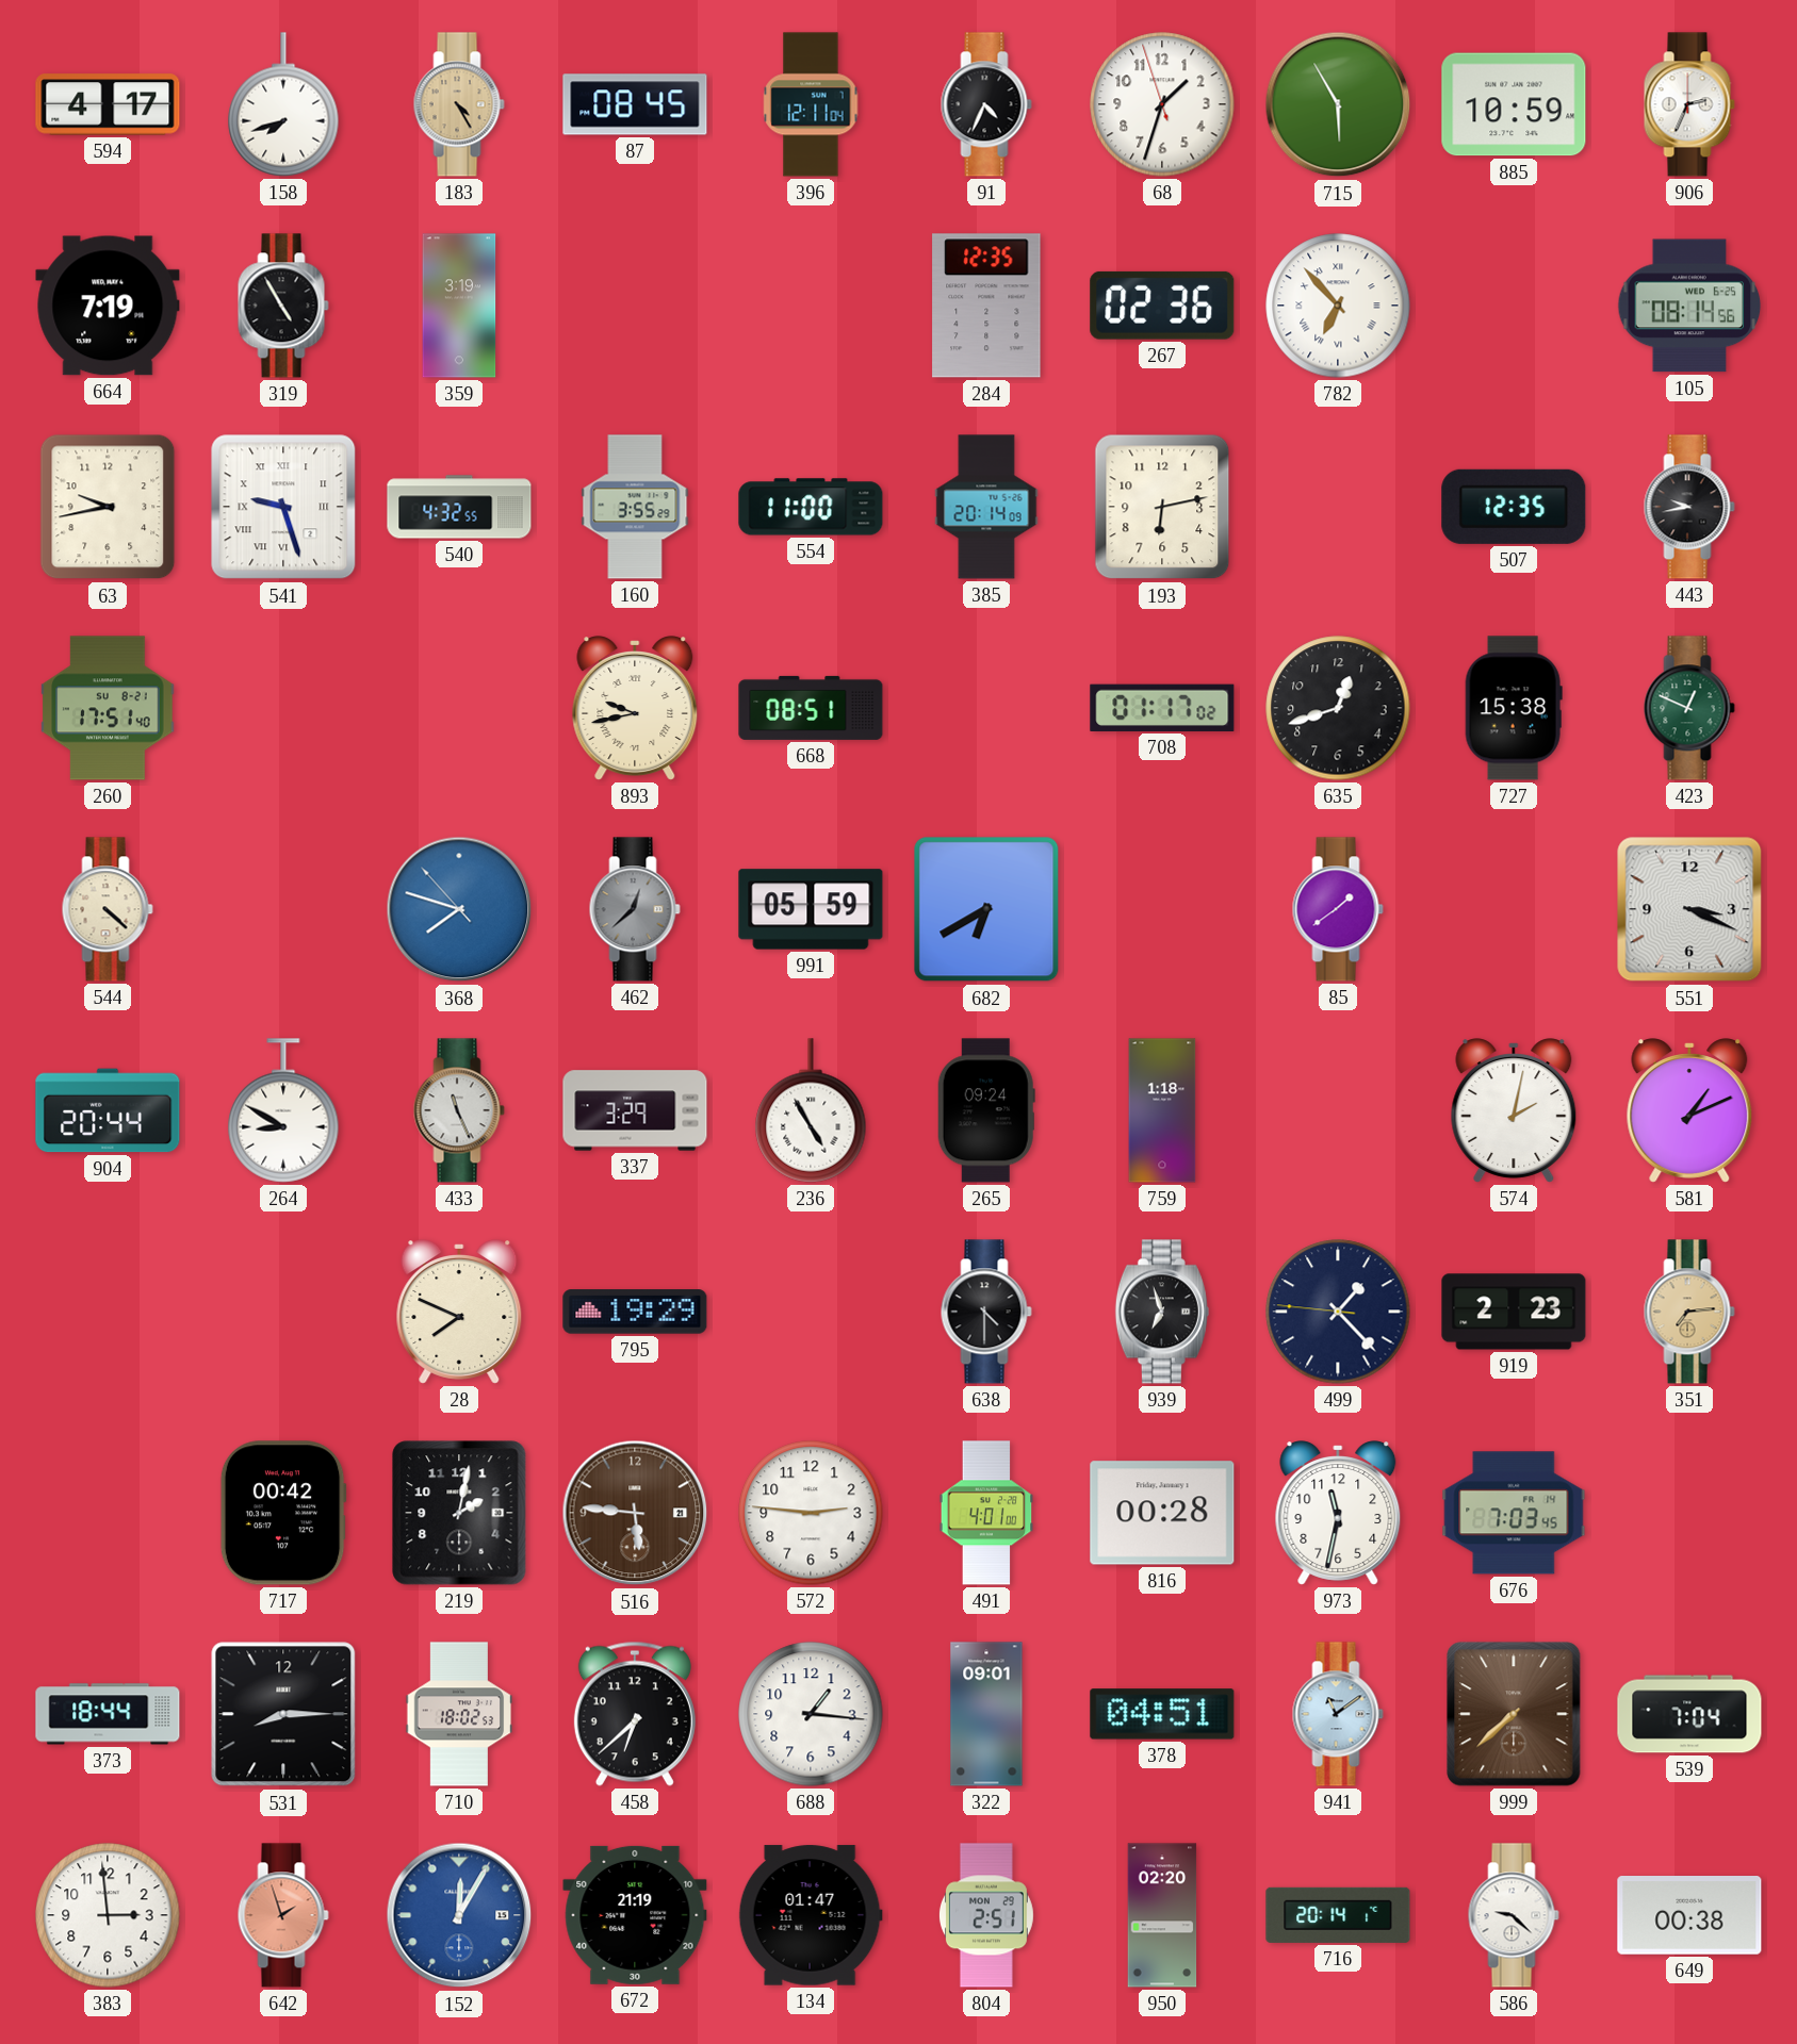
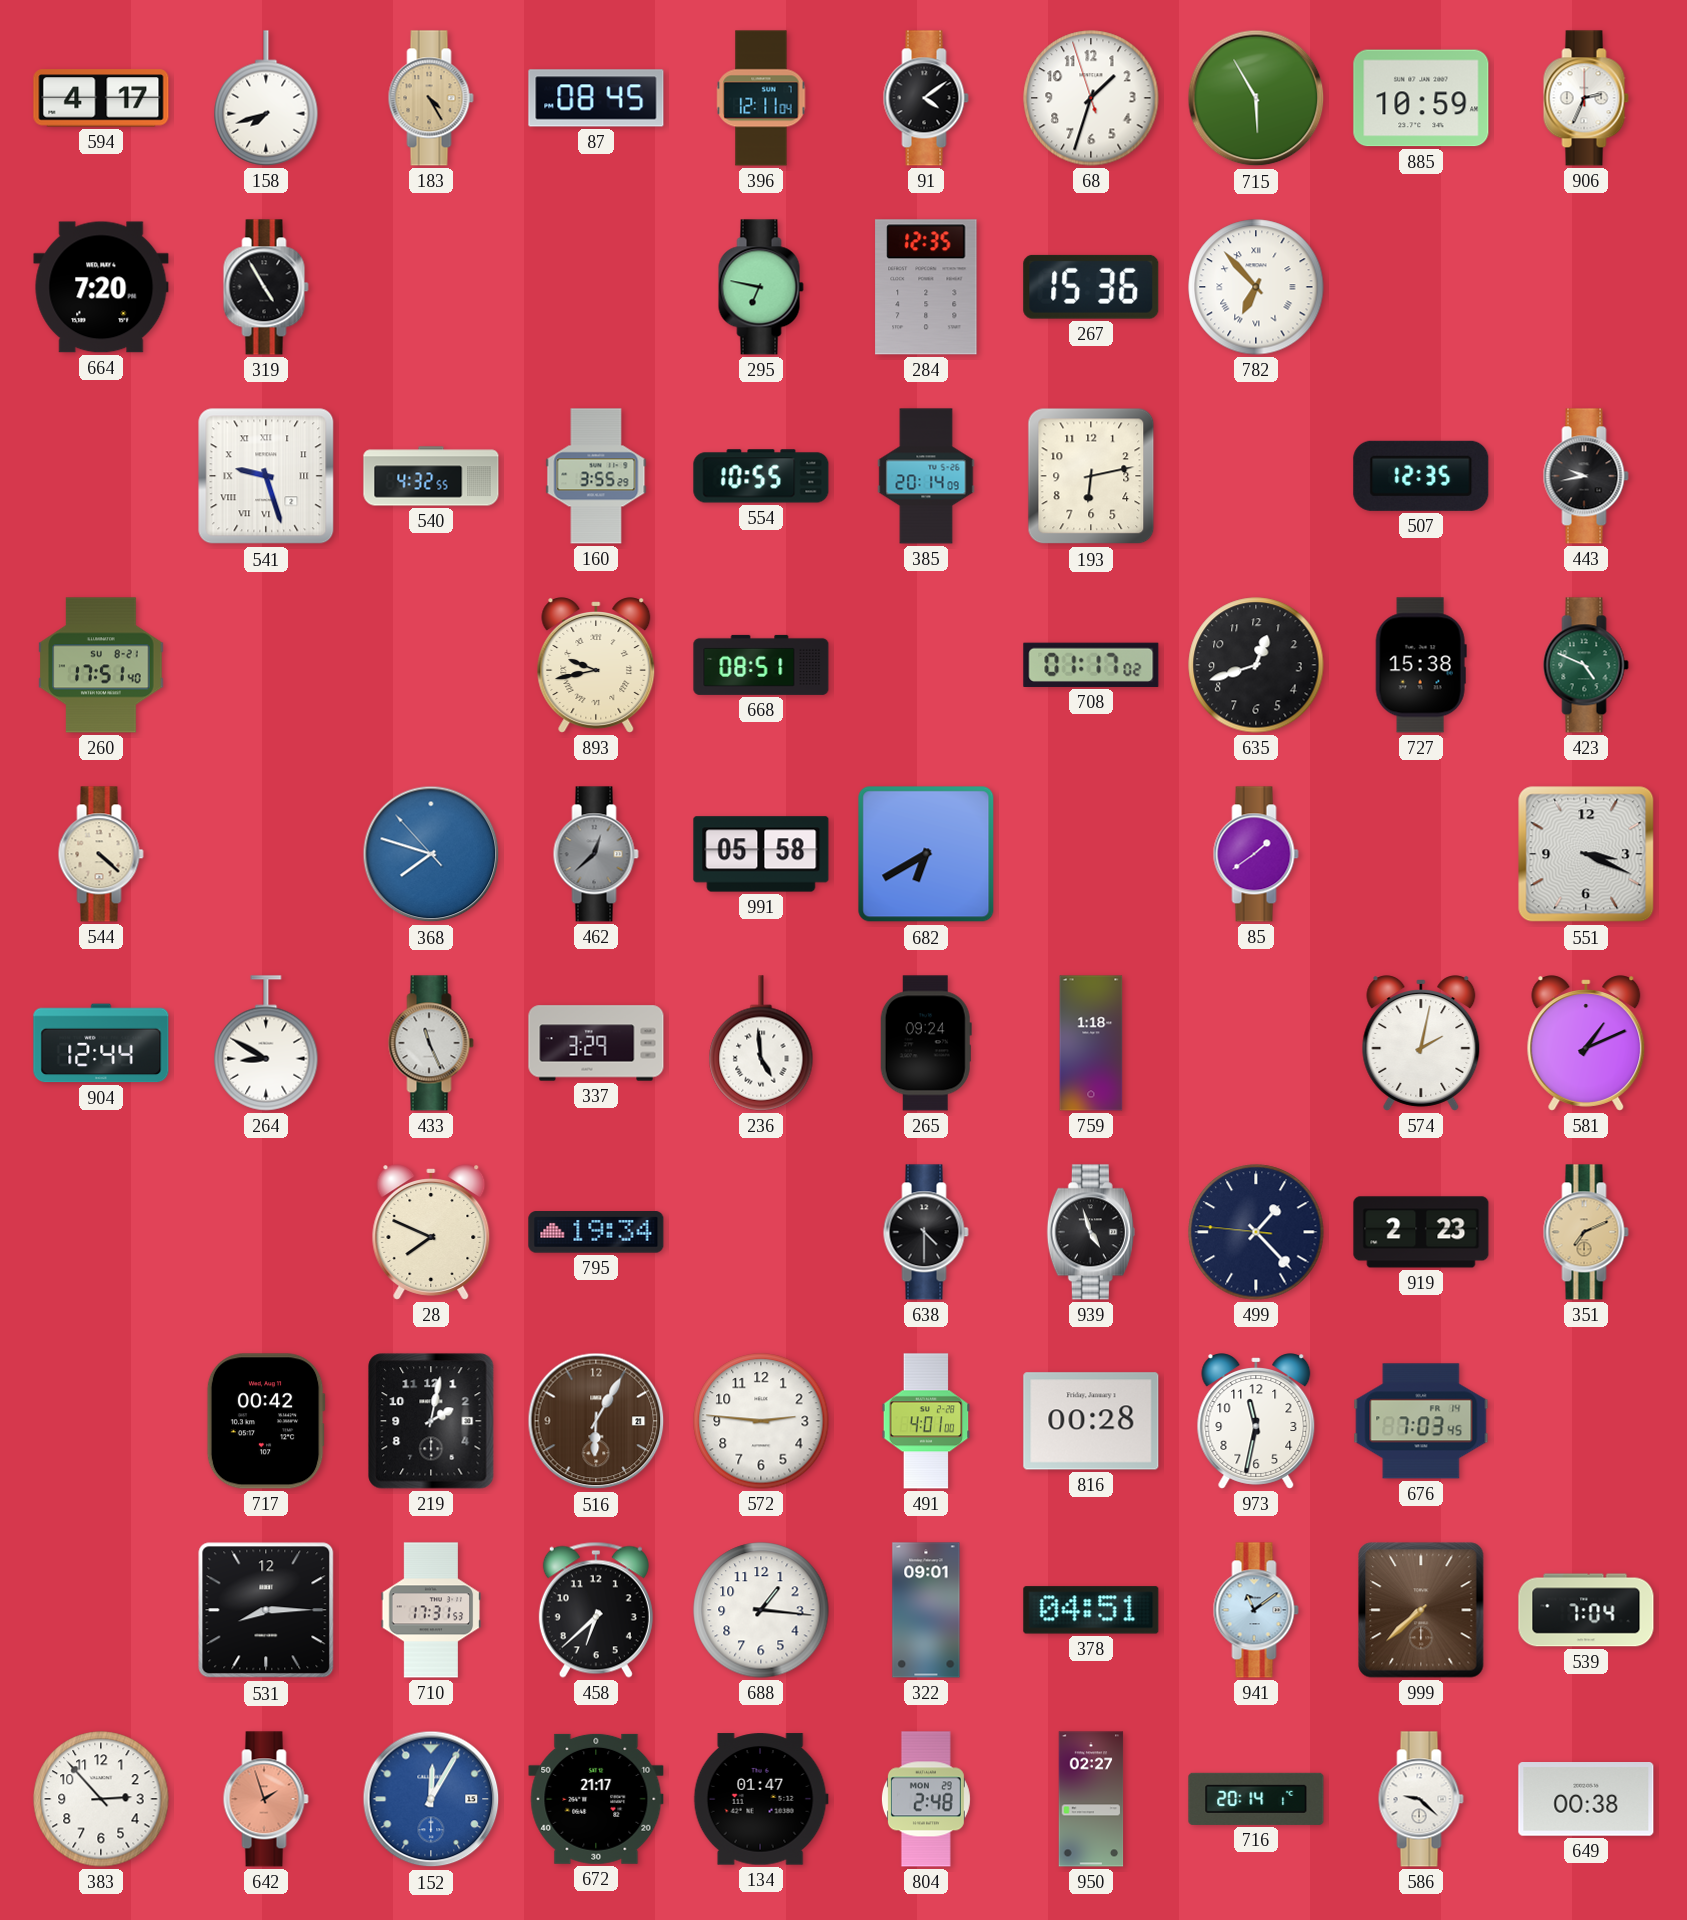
91: 4:34 -> 4:09
664: 7:19 -> 7:20
359: 3:19 -> none
295: none -> 6:47
267: 02:36 -> 15:36
105: 08:14 -> none
63: 9:43 -> none
554: 11:00 -> 10:55
423: 12:49 -> 4:49
991: 05:59 -> 05:58
904: 20:44 -> 12:44
236: 4:55 -> 4:59
795: 19:29 -> 19:34
939: 6:57 -> 4:57
351: 7:14 -> 7:11
516: 5:46 -> 6:05
373: 18:44 -> none
710: 18:02 -> 17:31
383: 2:59 -> 2:53
672: 21:19 -> 21:17
804: 2:51 -> 2:48
950: 02:20 -> 02:27
